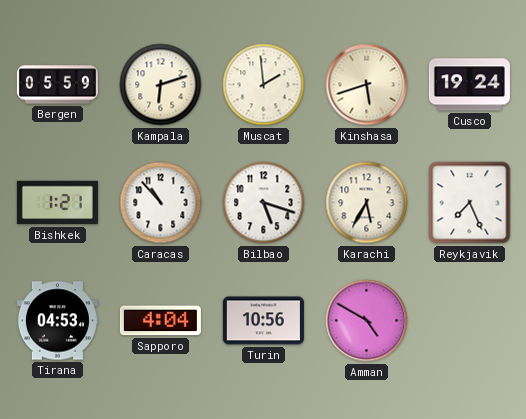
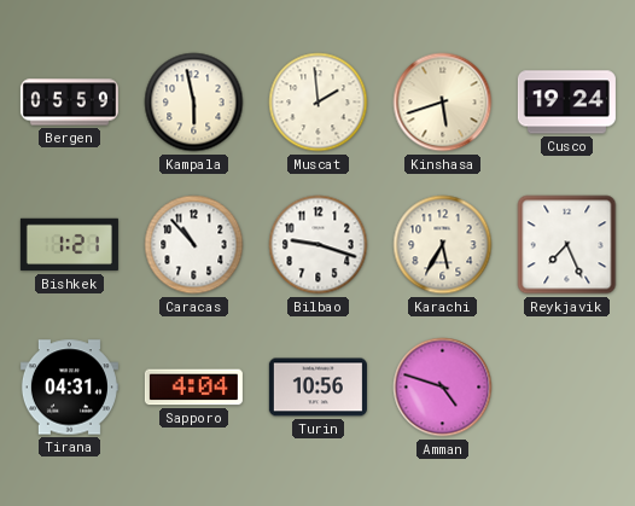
Kampala: 6:12 -> 5:58
Bilbao: 5:18 -> 9:18
Tirana: 04:53 -> 04:31
Amman: 4:50 -> 4:48
